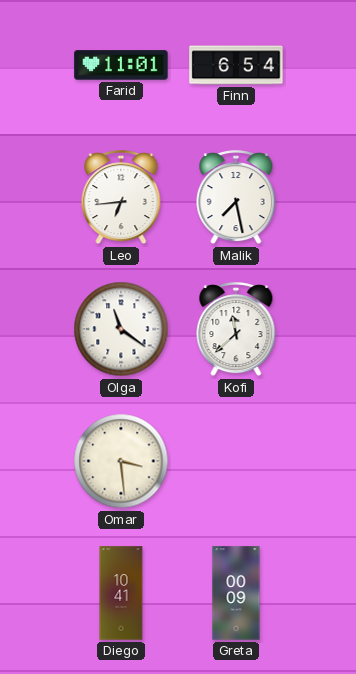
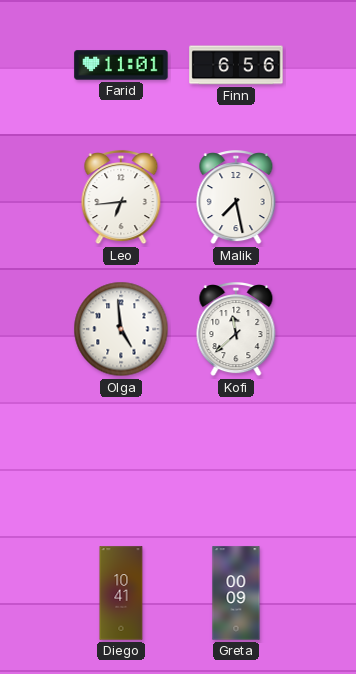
Finn: 6:54 -> 6:56
Olga: 11:21 -> 4:59
Omar: 3:29 -> none
